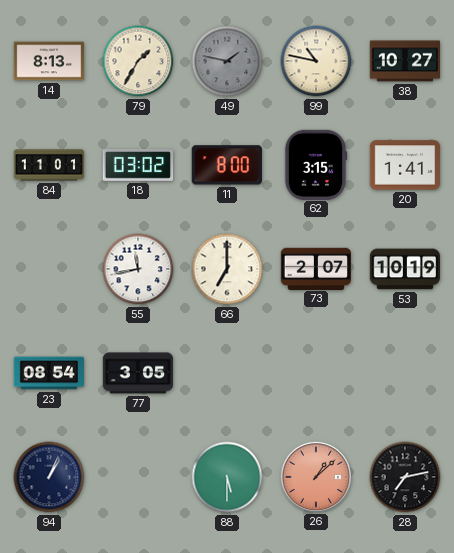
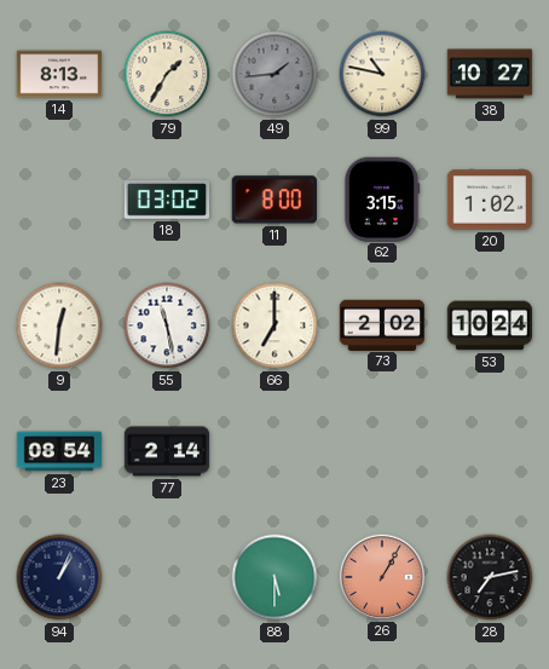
49: 1:47 -> 1:44
84: 11:01 -> none
20: 1:41 -> 1:02
9: none -> 12:31
55: 11:43 -> 11:28
73: 2:07 -> 2:02
53: 10:19 -> 10:24
77: 3:05 -> 2:14
26: 1:08 -> 1:05
